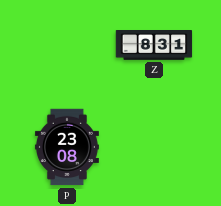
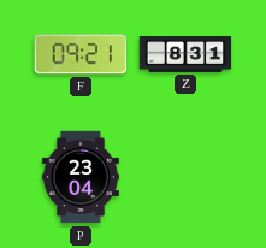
F: none -> 09:21
P: 23:08 -> 23:04
